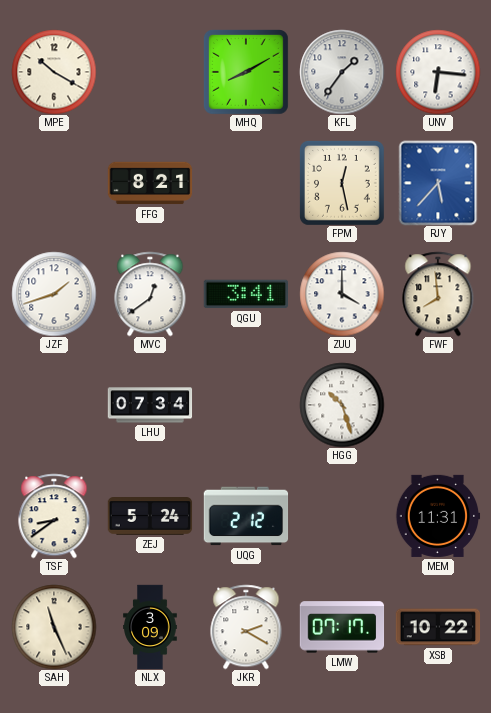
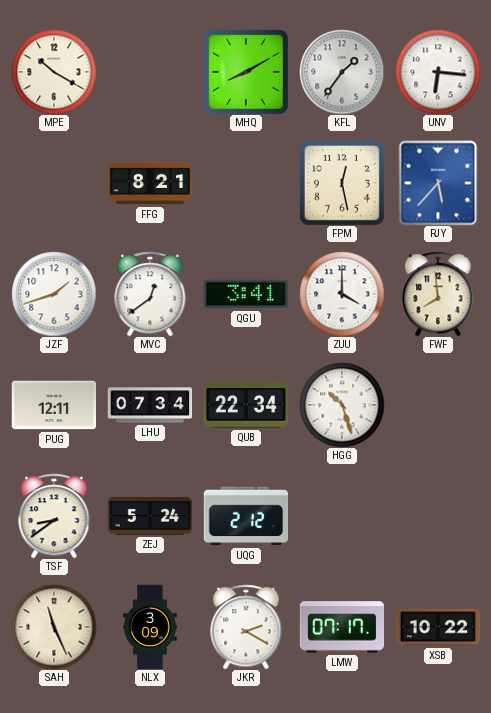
PUG: none -> 12:11
QUB: none -> 22:34
MEM: 11:31 -> none
